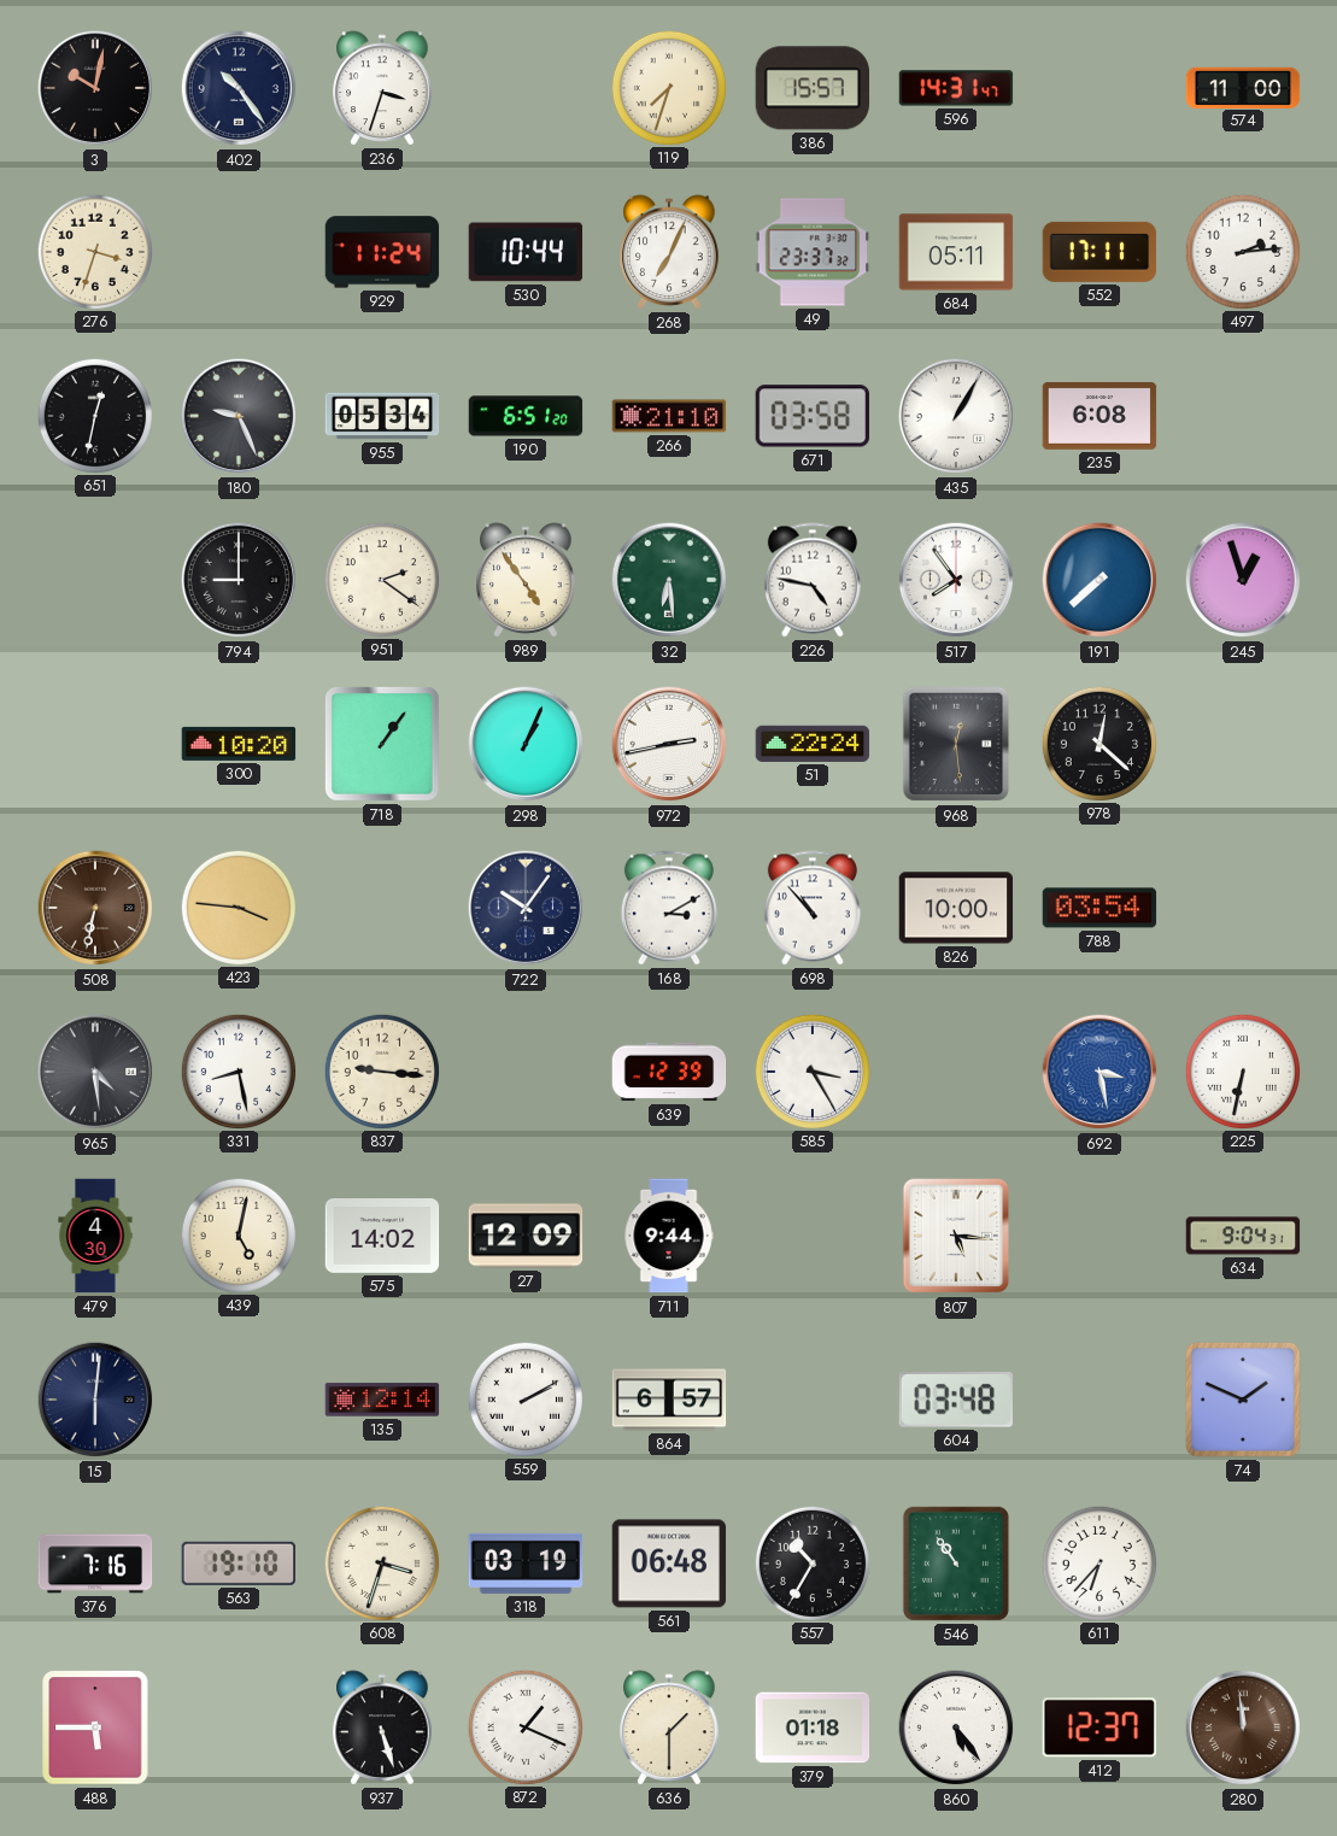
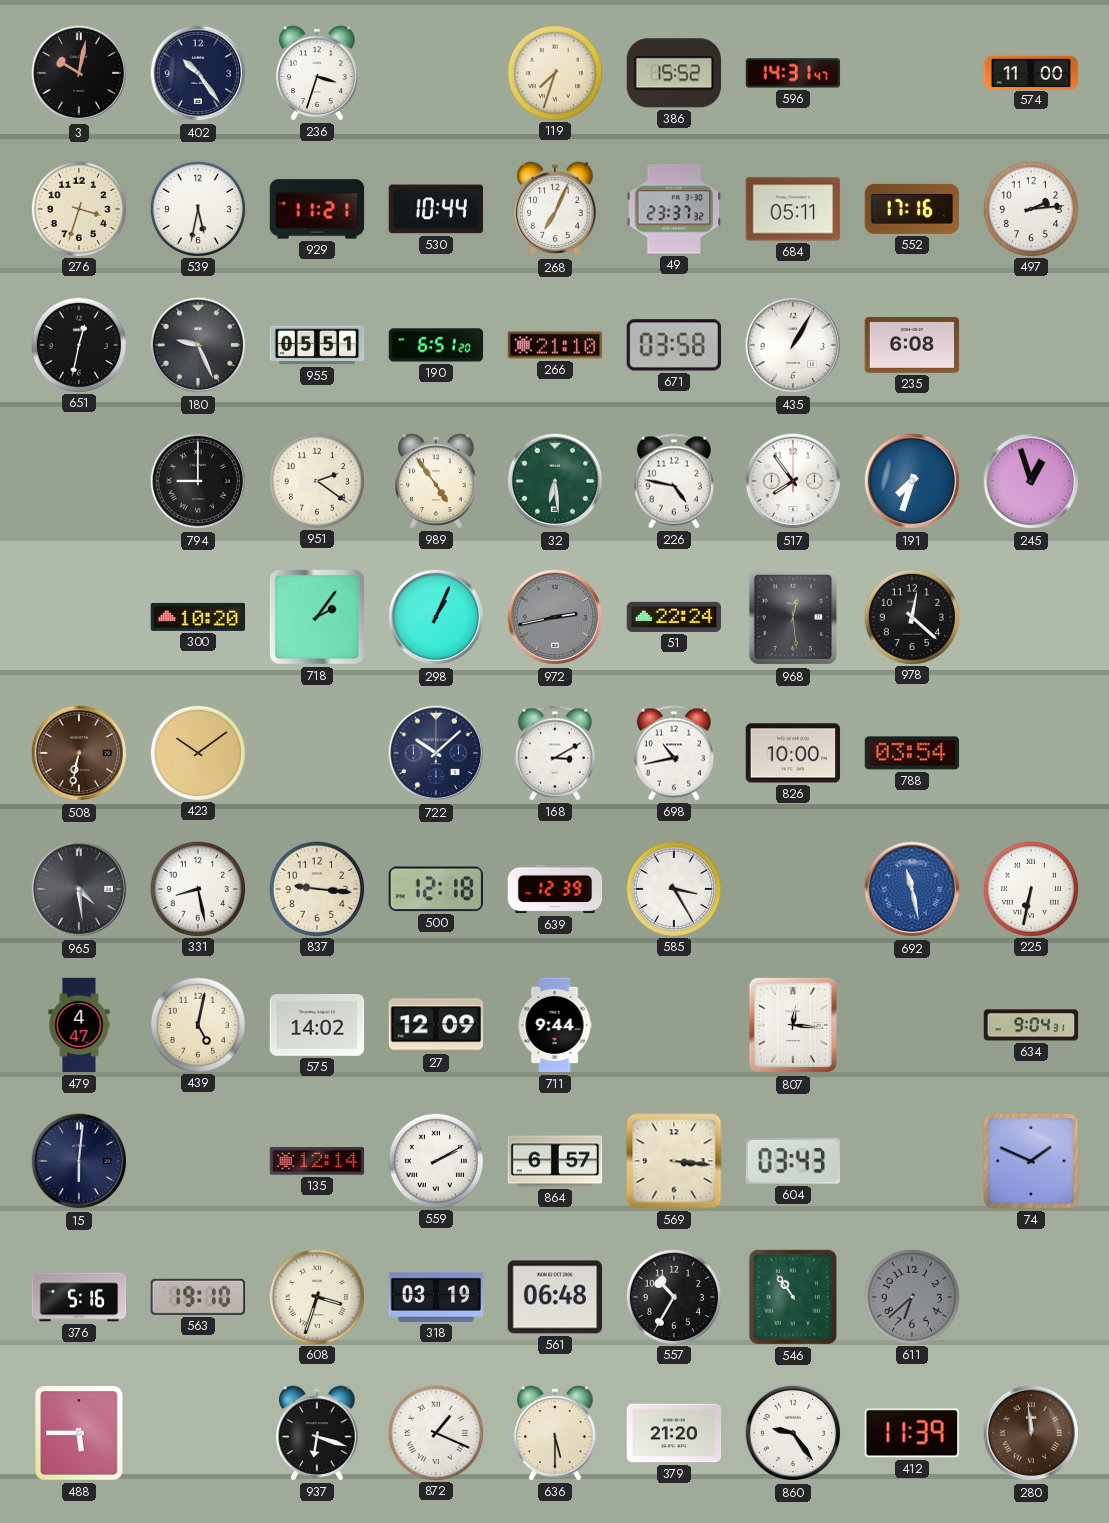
386: 15:57 -> 15:52
539: none -> 5:32
929: 11:24 -> 11:21
552: 17:11 -> 17:16
955: 05:34 -> 05:51
191: 7:38 -> 7:33
718: 1:06 -> 2:06
972 dial: white -> grey
423: 3:46 -> 10:09
722: 10:06 -> 10:08
698: 10:53 -> 10:43
500: none -> 12:18
692: 3:28 -> 11:28
479: 4:30 -> 4:47
807: 5:16 -> 12:16
569: none -> 3:16
604: 03:48 -> 03:43
376: 7:16 -> 5:16
611: 6:37 -> 6:38
611 dial: white -> grey
937: 5:27 -> 6:18
636: 1:30 -> 5:30
379: 01:18 -> 21:20
860: 5:24 -> 9:24
412: 12:37 -> 11:39
